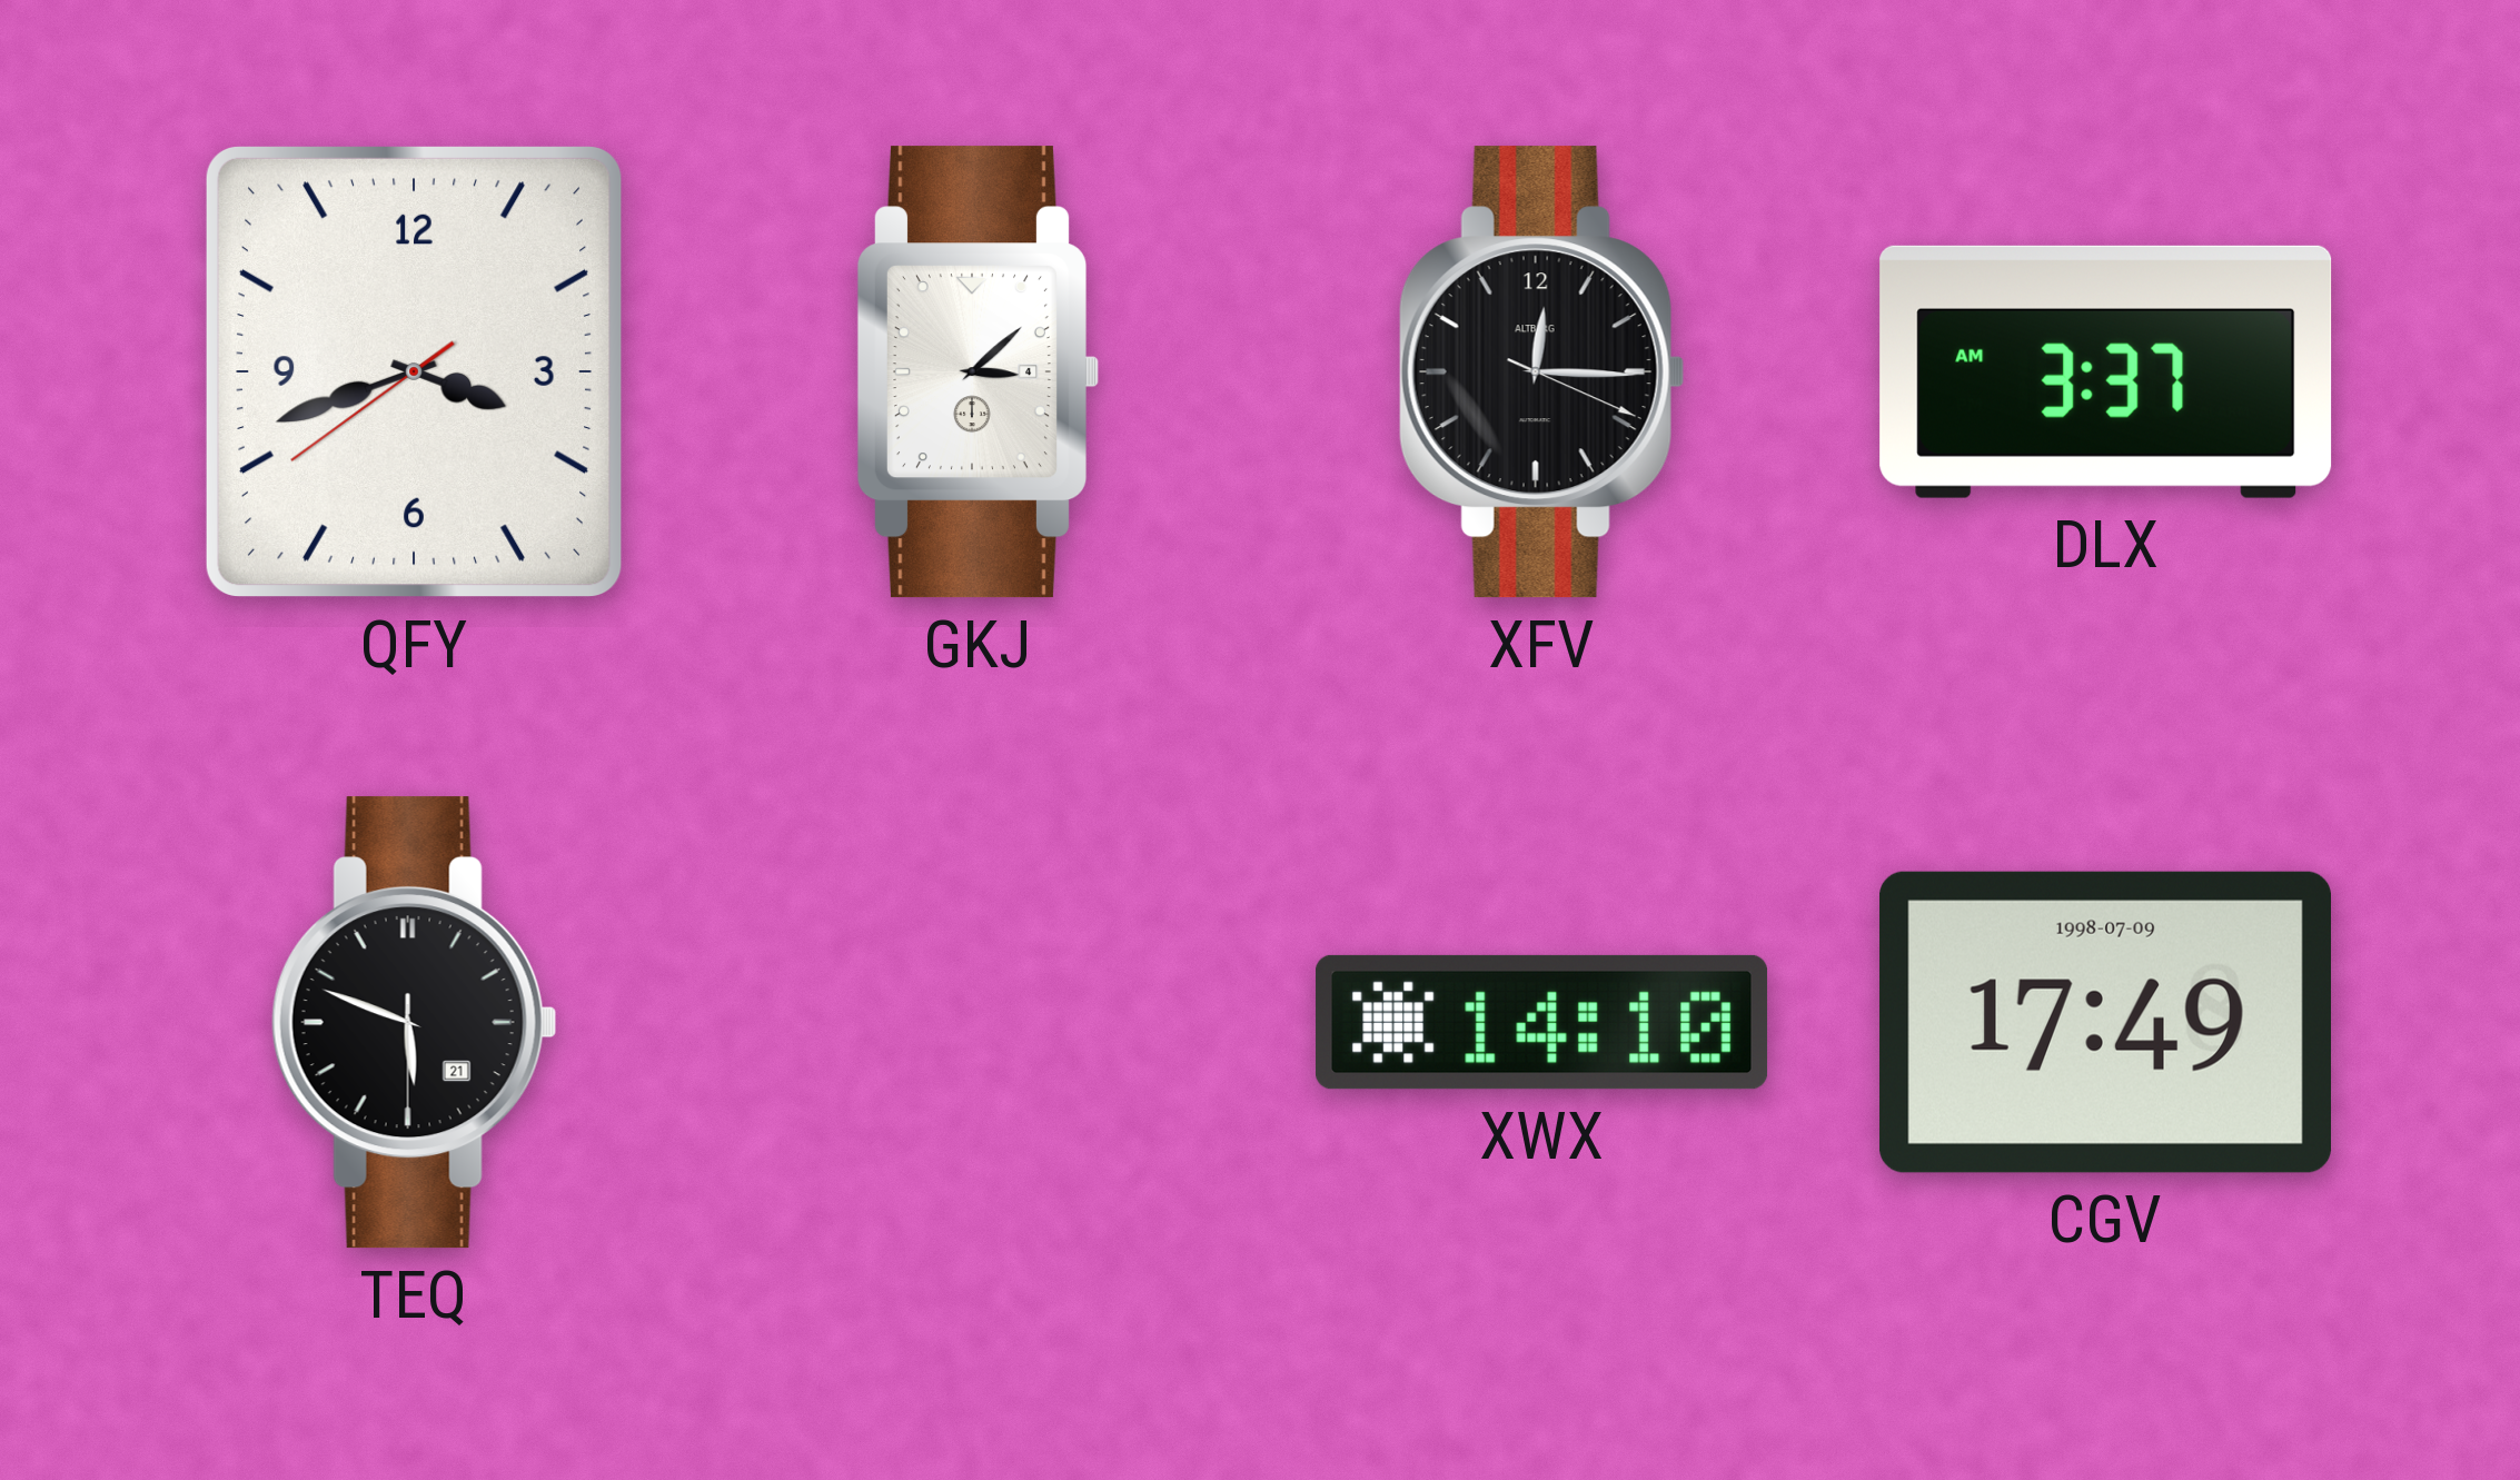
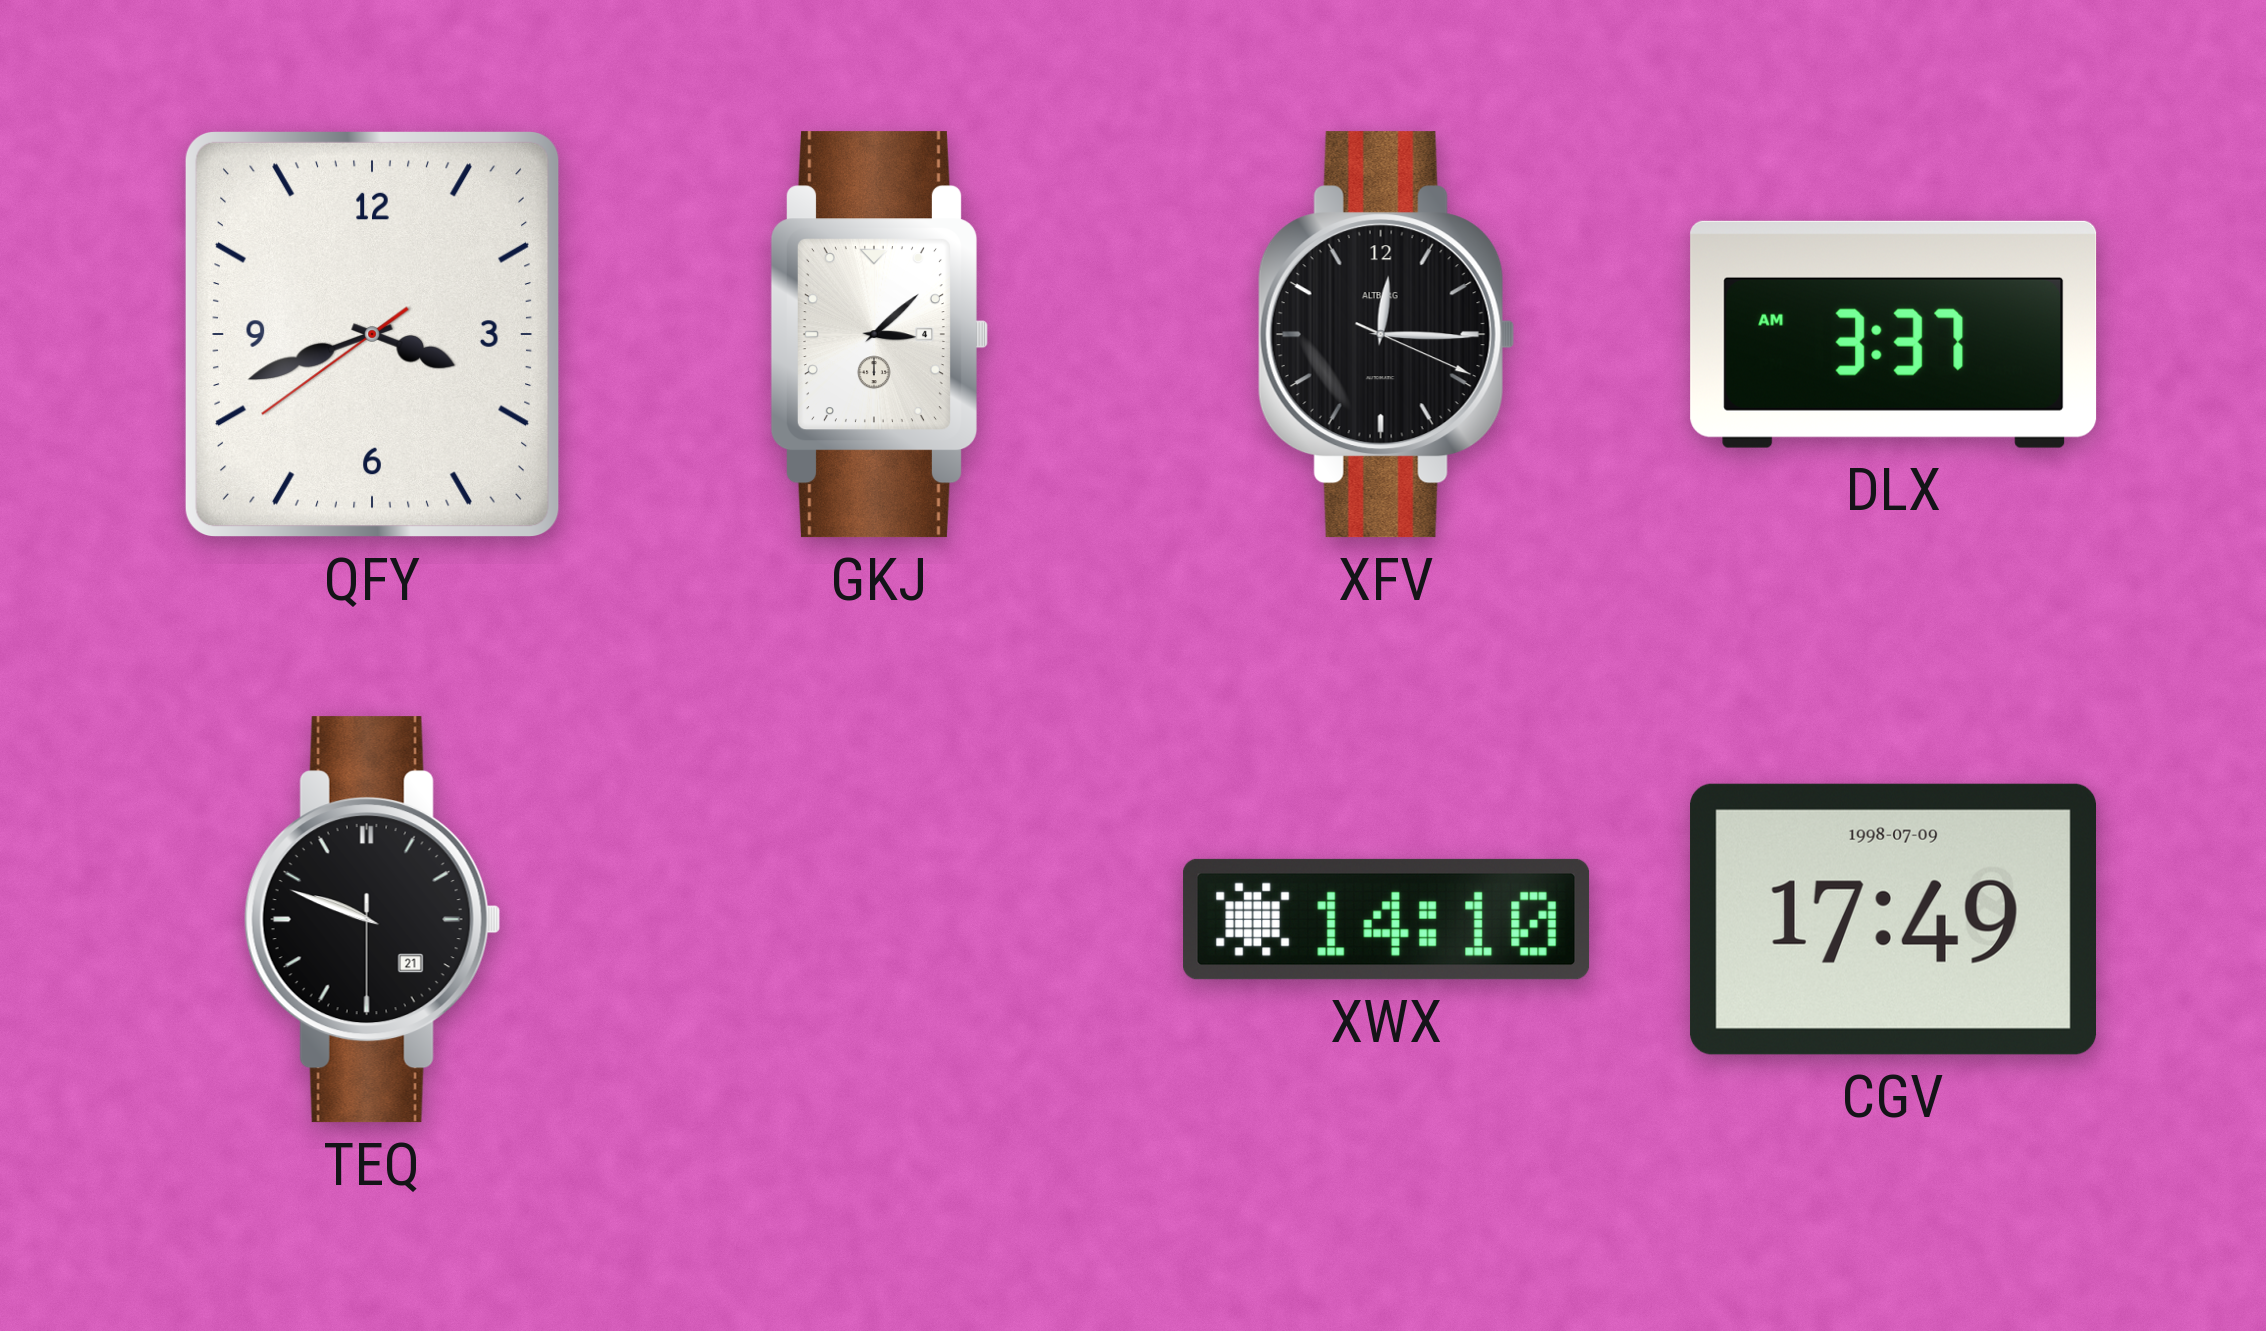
TEQ: 5:48 -> 9:48
